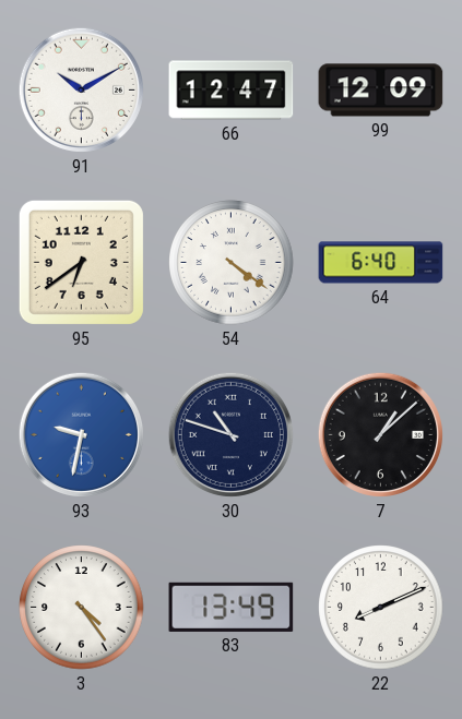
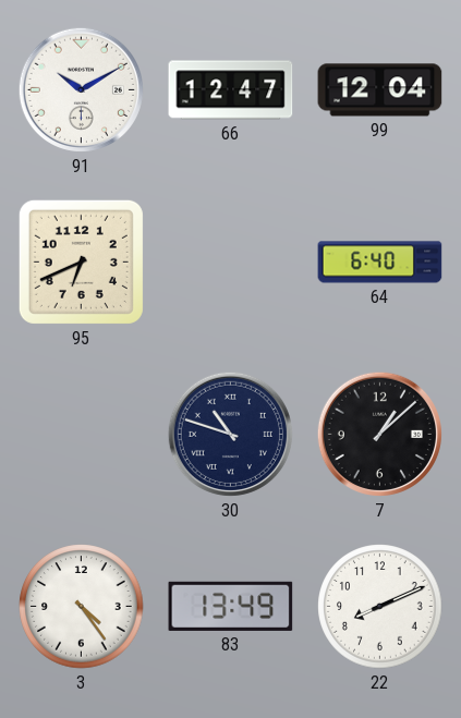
99: 12:09 -> 12:04
95: 6:39 -> 6:41
54: 4:21 -> none
93: 9:32 -> none
